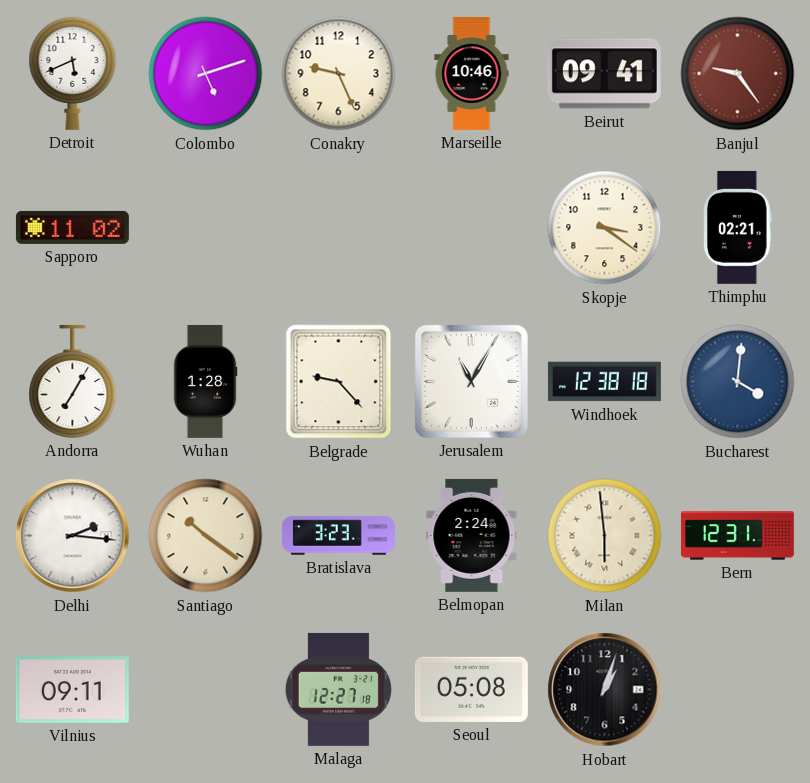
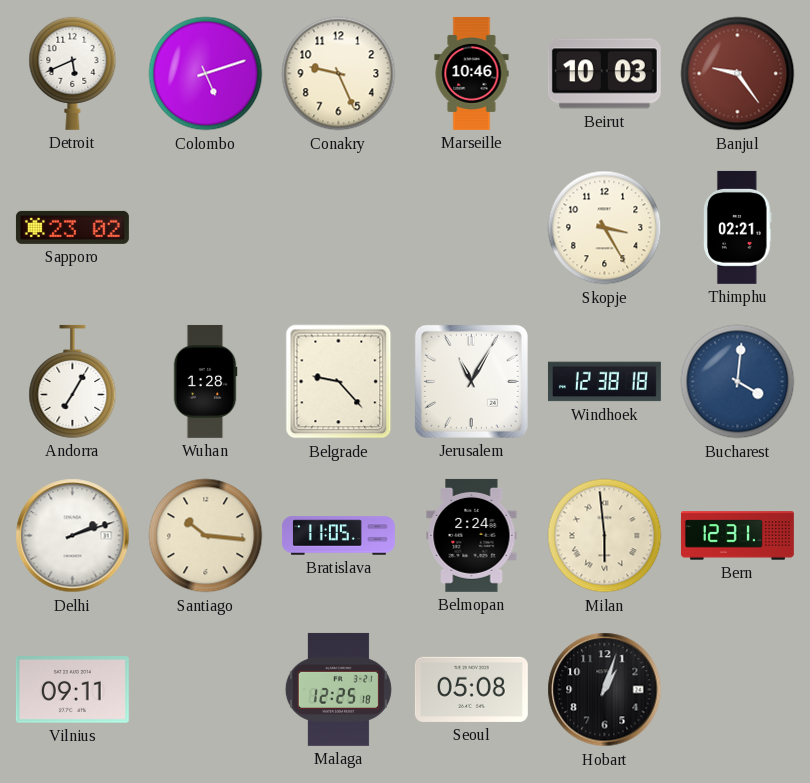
Beirut: 09:41 -> 10:03
Sapporo: 11:02 -> 23:02
Skopje: 3:21 -> 3:25
Delhi: 2:16 -> 2:12
Santiago: 10:21 -> 10:16
Bratislava: 3:23 -> 11:05
Malaga: 12:27 -> 12:25
